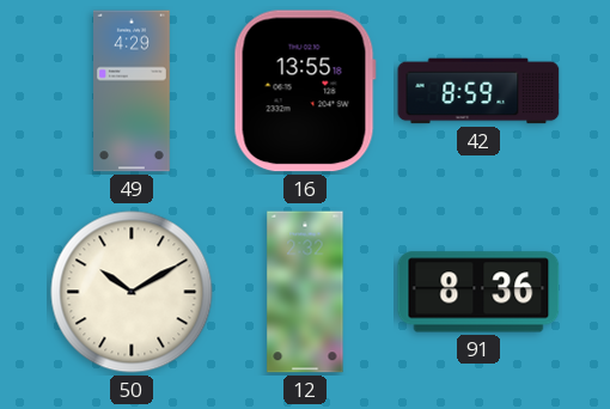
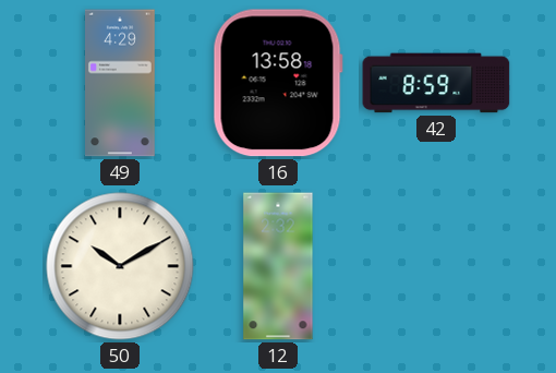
16: 13:55 -> 13:58
91: 8:36 -> none
